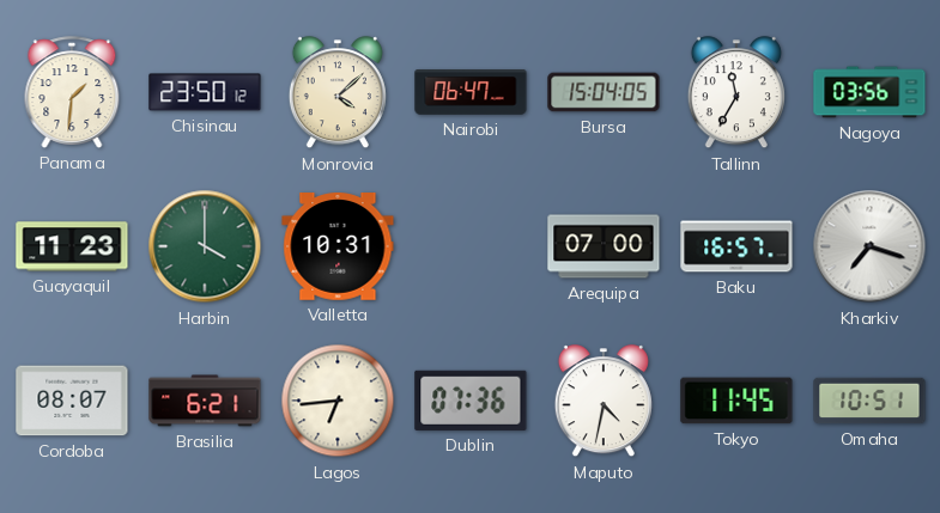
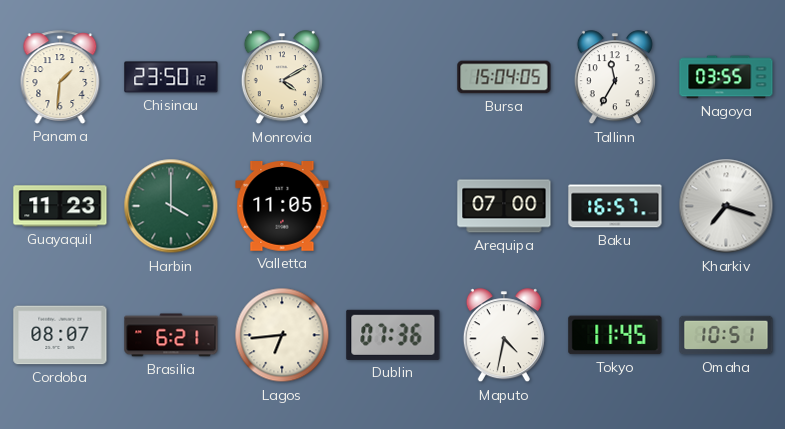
Monrovia: 4:08 -> 4:10
Nairobi: 06:47 -> none
Nagoya: 03:56 -> 03:55
Valletta: 10:31 -> 11:05
